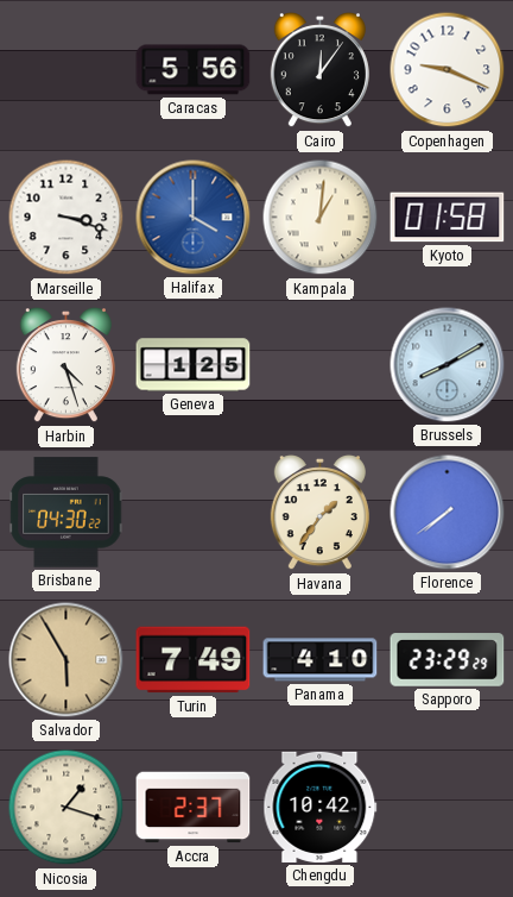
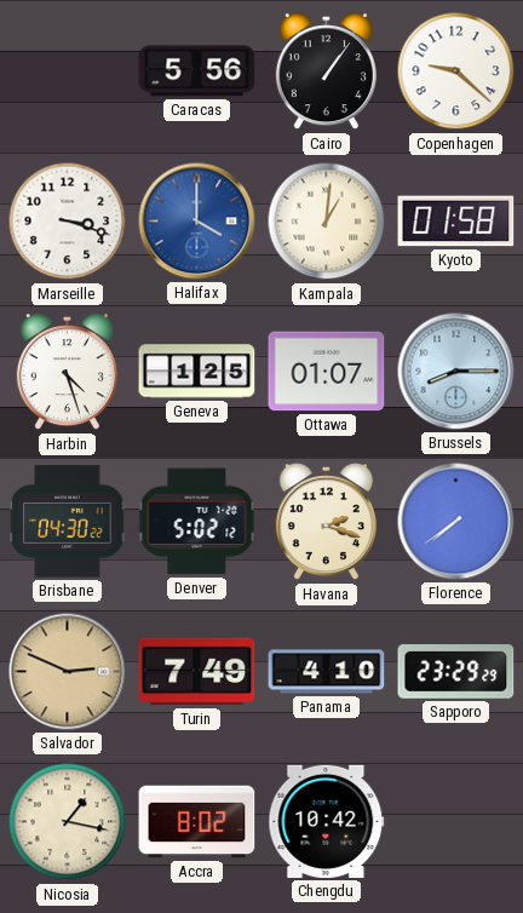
Cairo: 12:06 -> 1:06
Copenhagen: 9:19 -> 9:22
Ottawa: none -> 01:07
Brussels: 8:10 -> 8:15
Denver: none -> 5:02
Havana: 1:36 -> 2:18
Salvador: 5:55 -> 2:49
Nicosia: 1:18 -> 1:17
Accra: 2:37 -> 8:02
